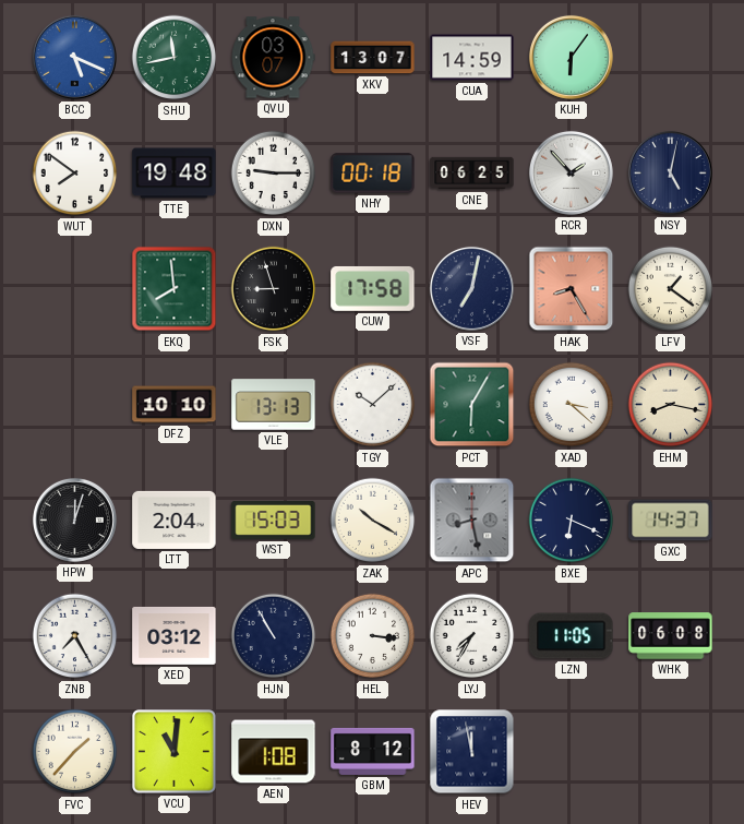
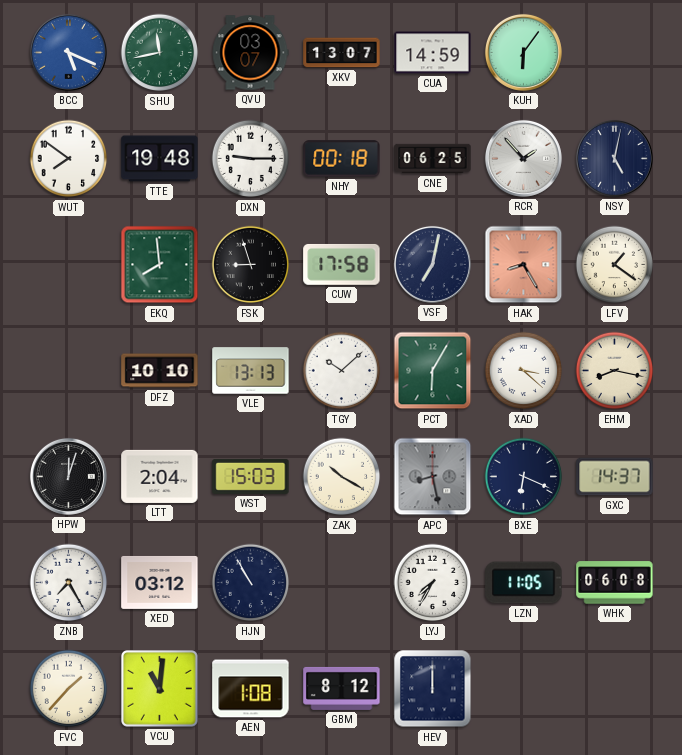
HEL: 3:16 -> none
HEV: 11:58 -> 12:00
